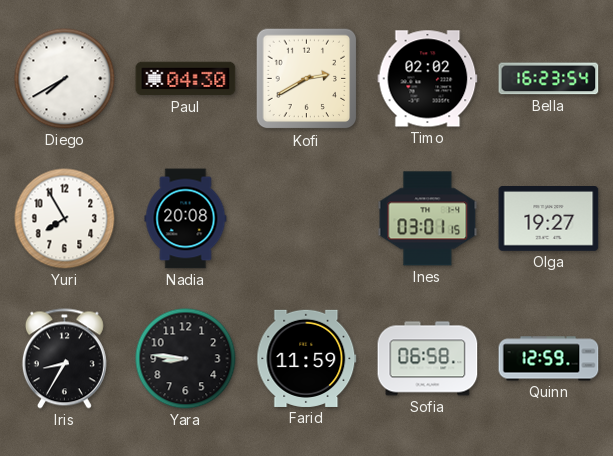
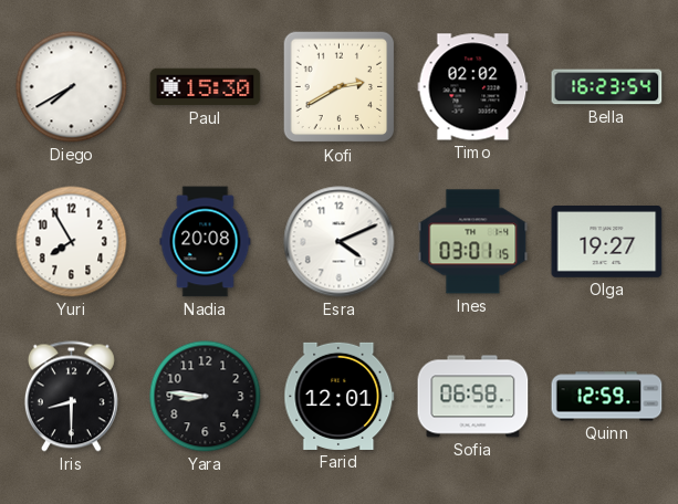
Paul: 04:30 -> 15:30
Esra: none -> 4:11
Iris: 8:35 -> 8:30
Farid: 11:59 -> 12:01
